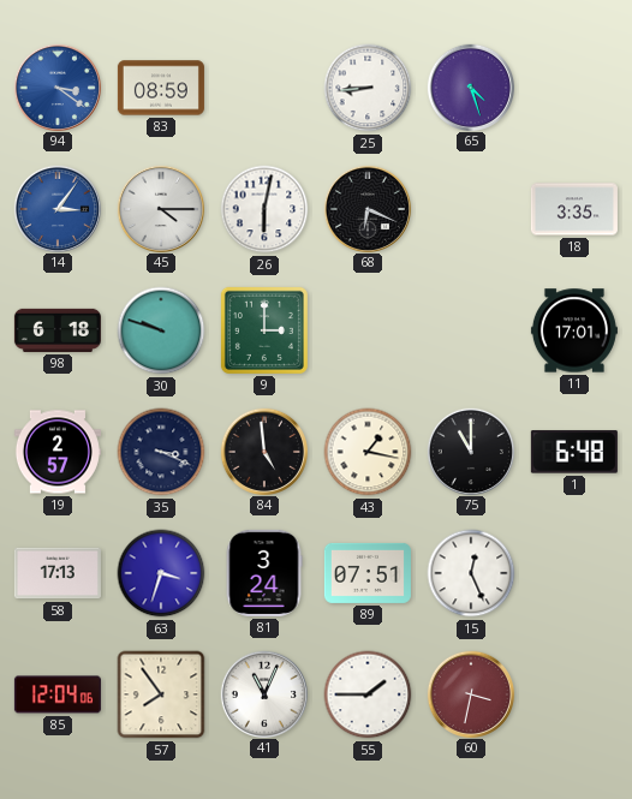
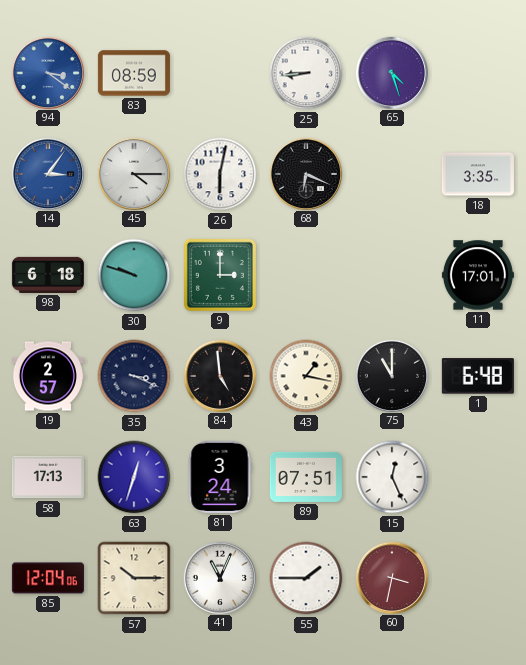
63: 3:33 -> 12:33
57: 7:54 -> 10:15
